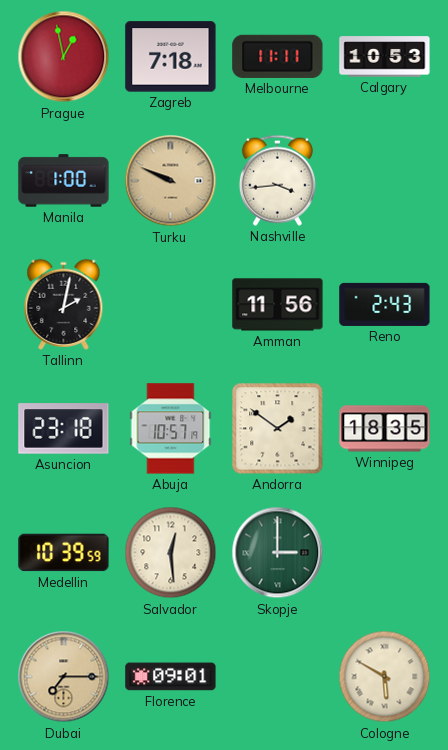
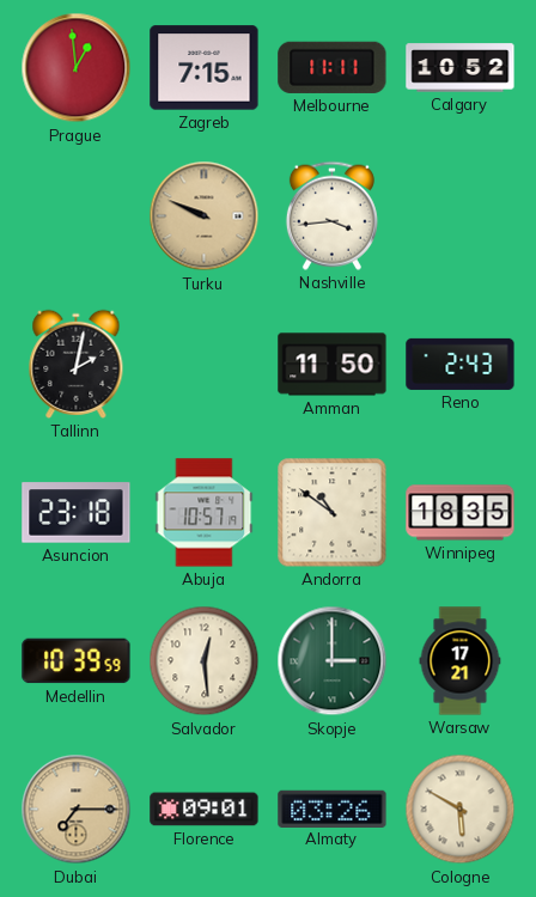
Prague: 12:58 -> 12:59
Zagreb: 7:18 -> 7:15
Calgary: 10:53 -> 10:52
Manila: 1:00 -> none
Amman: 11:56 -> 11:50
Andorra: 1:51 -> 10:51
Warsaw: none -> 17:21
Almaty: none -> 03:26
